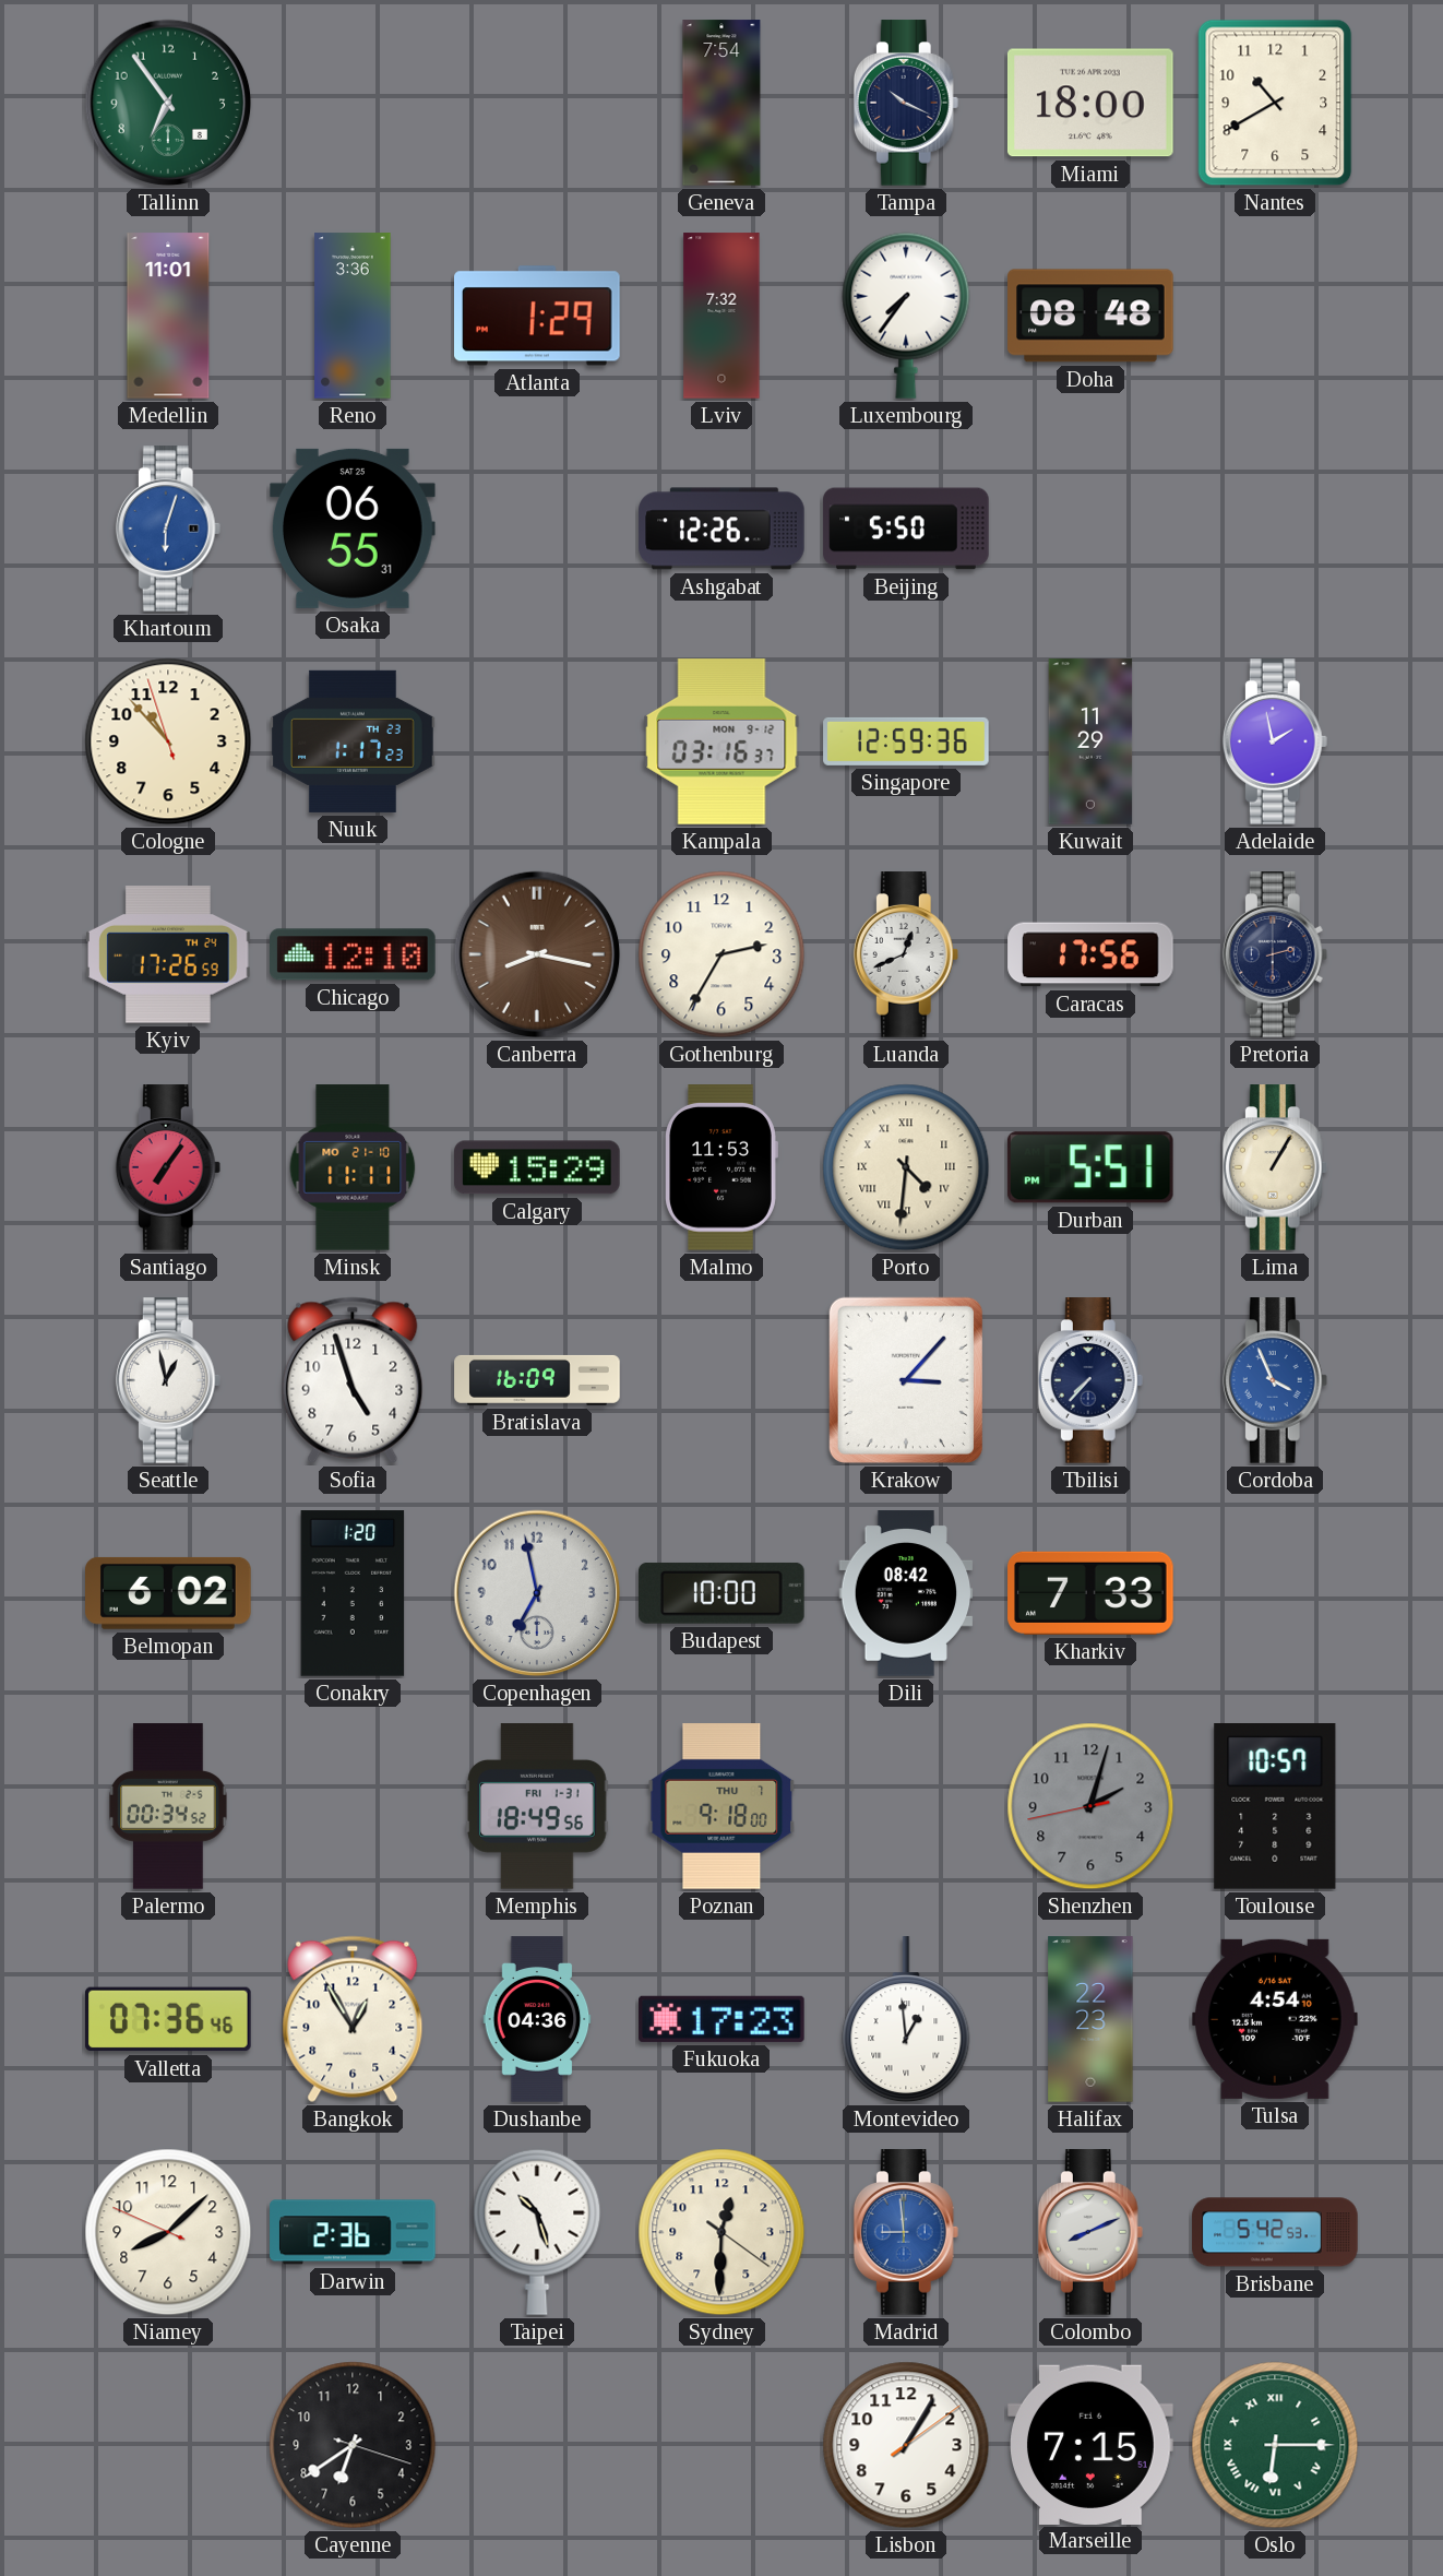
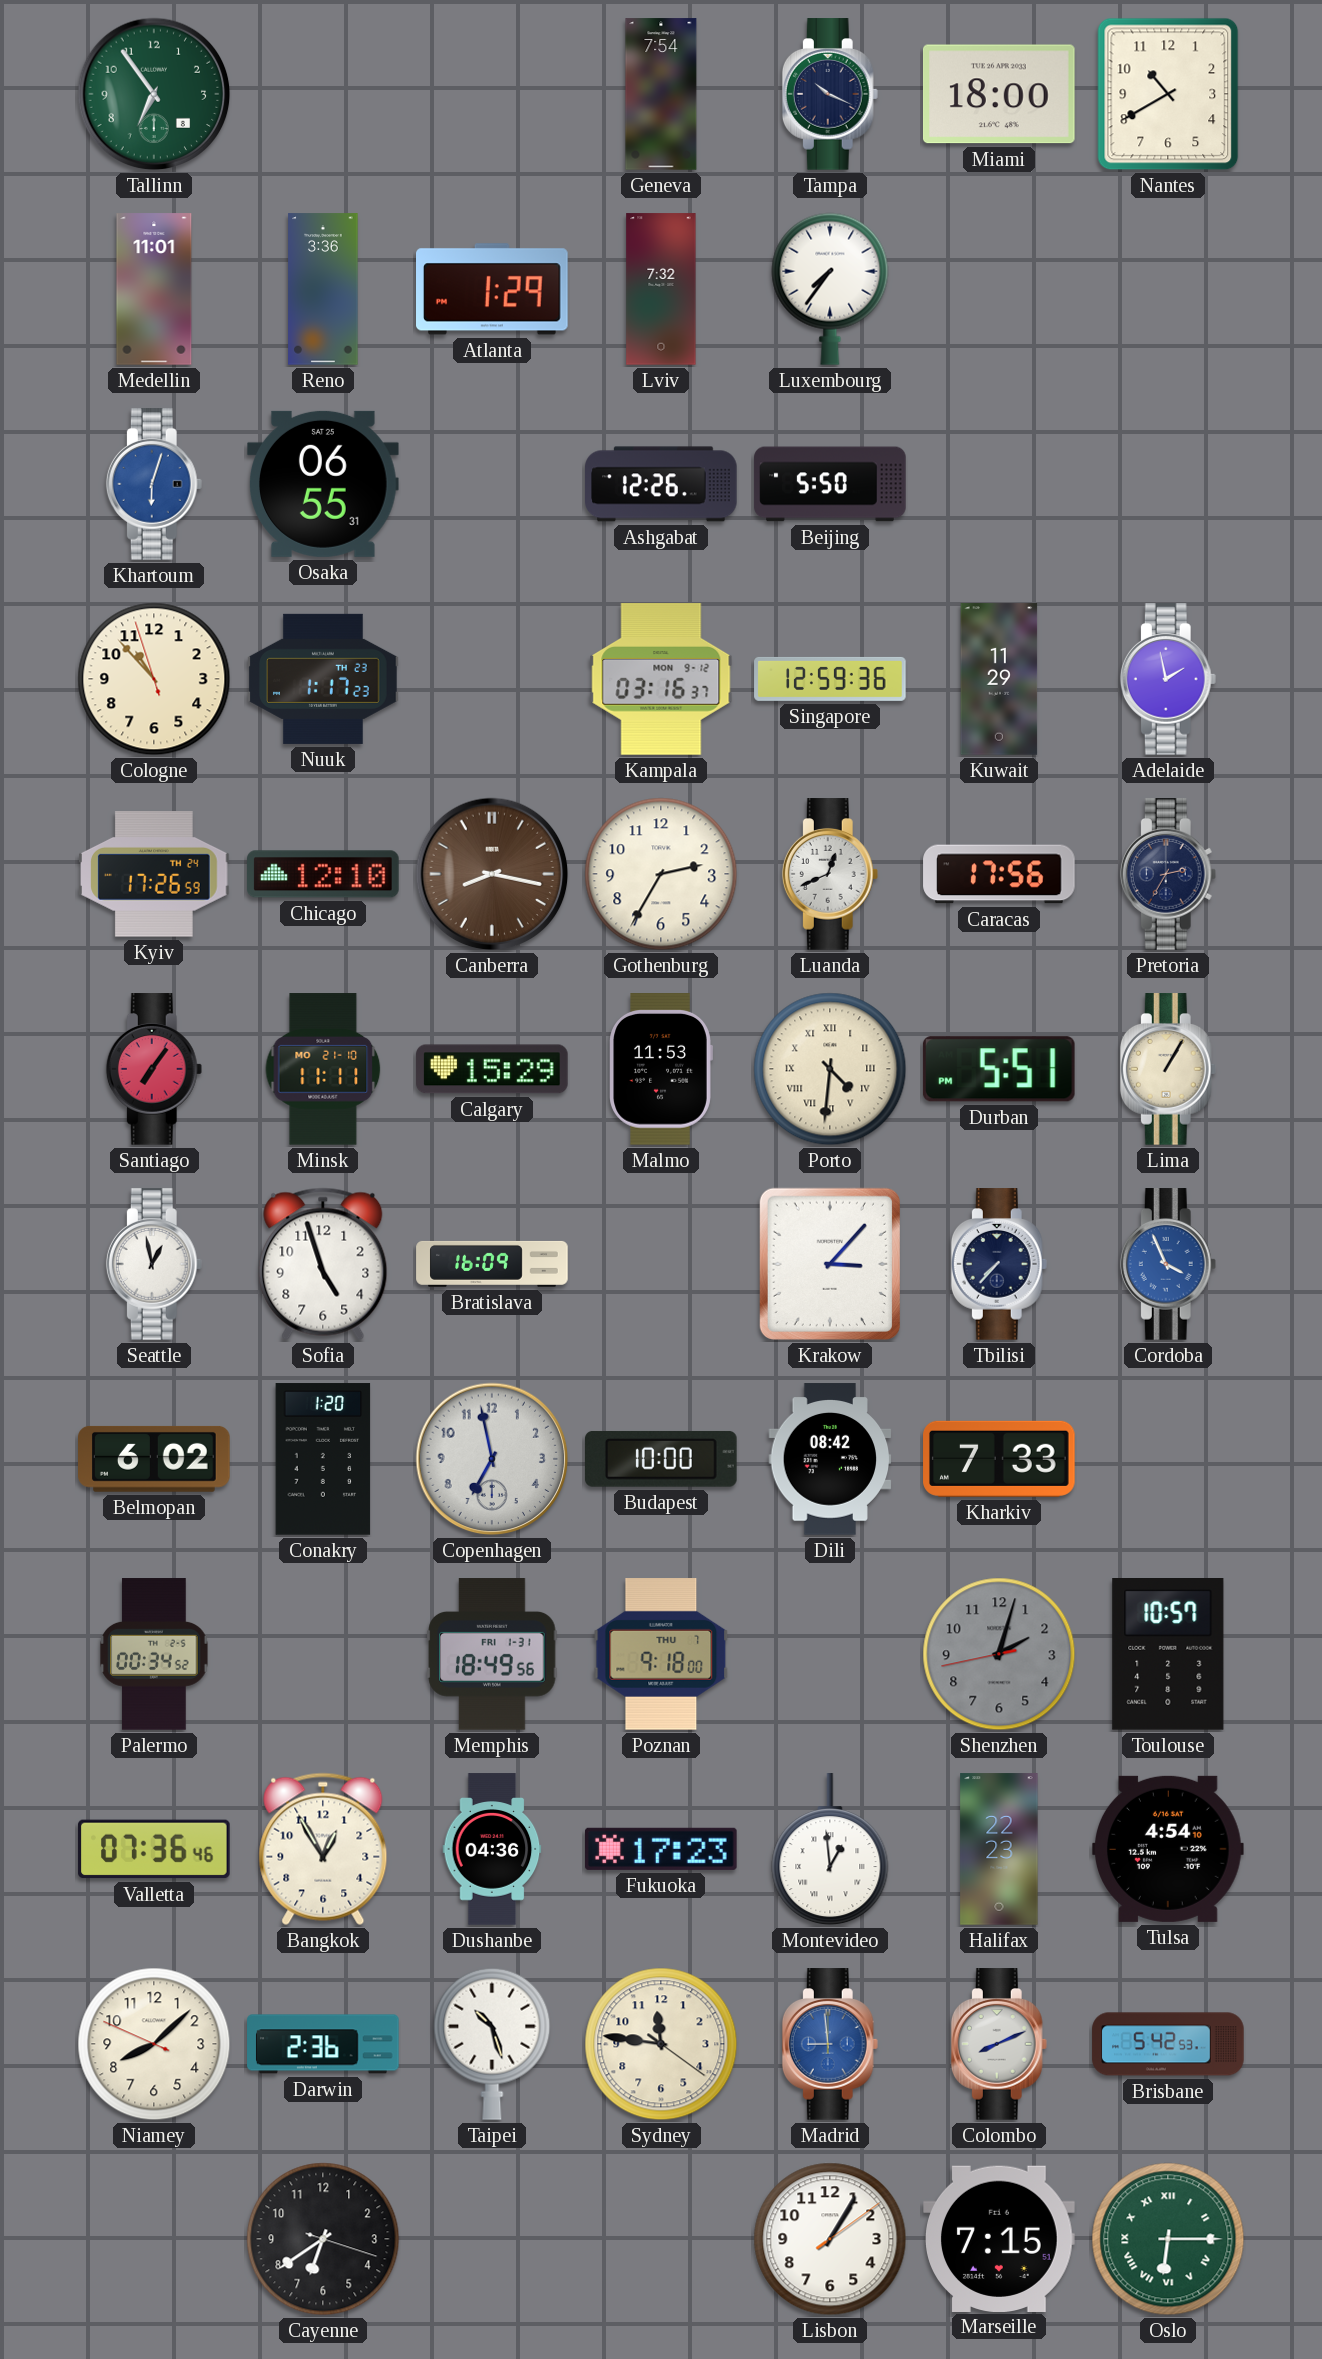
Doha: 08:48 -> none
Pretoria: 2:30 -> 2:35
Sydney: 12:30 -> 11:46
